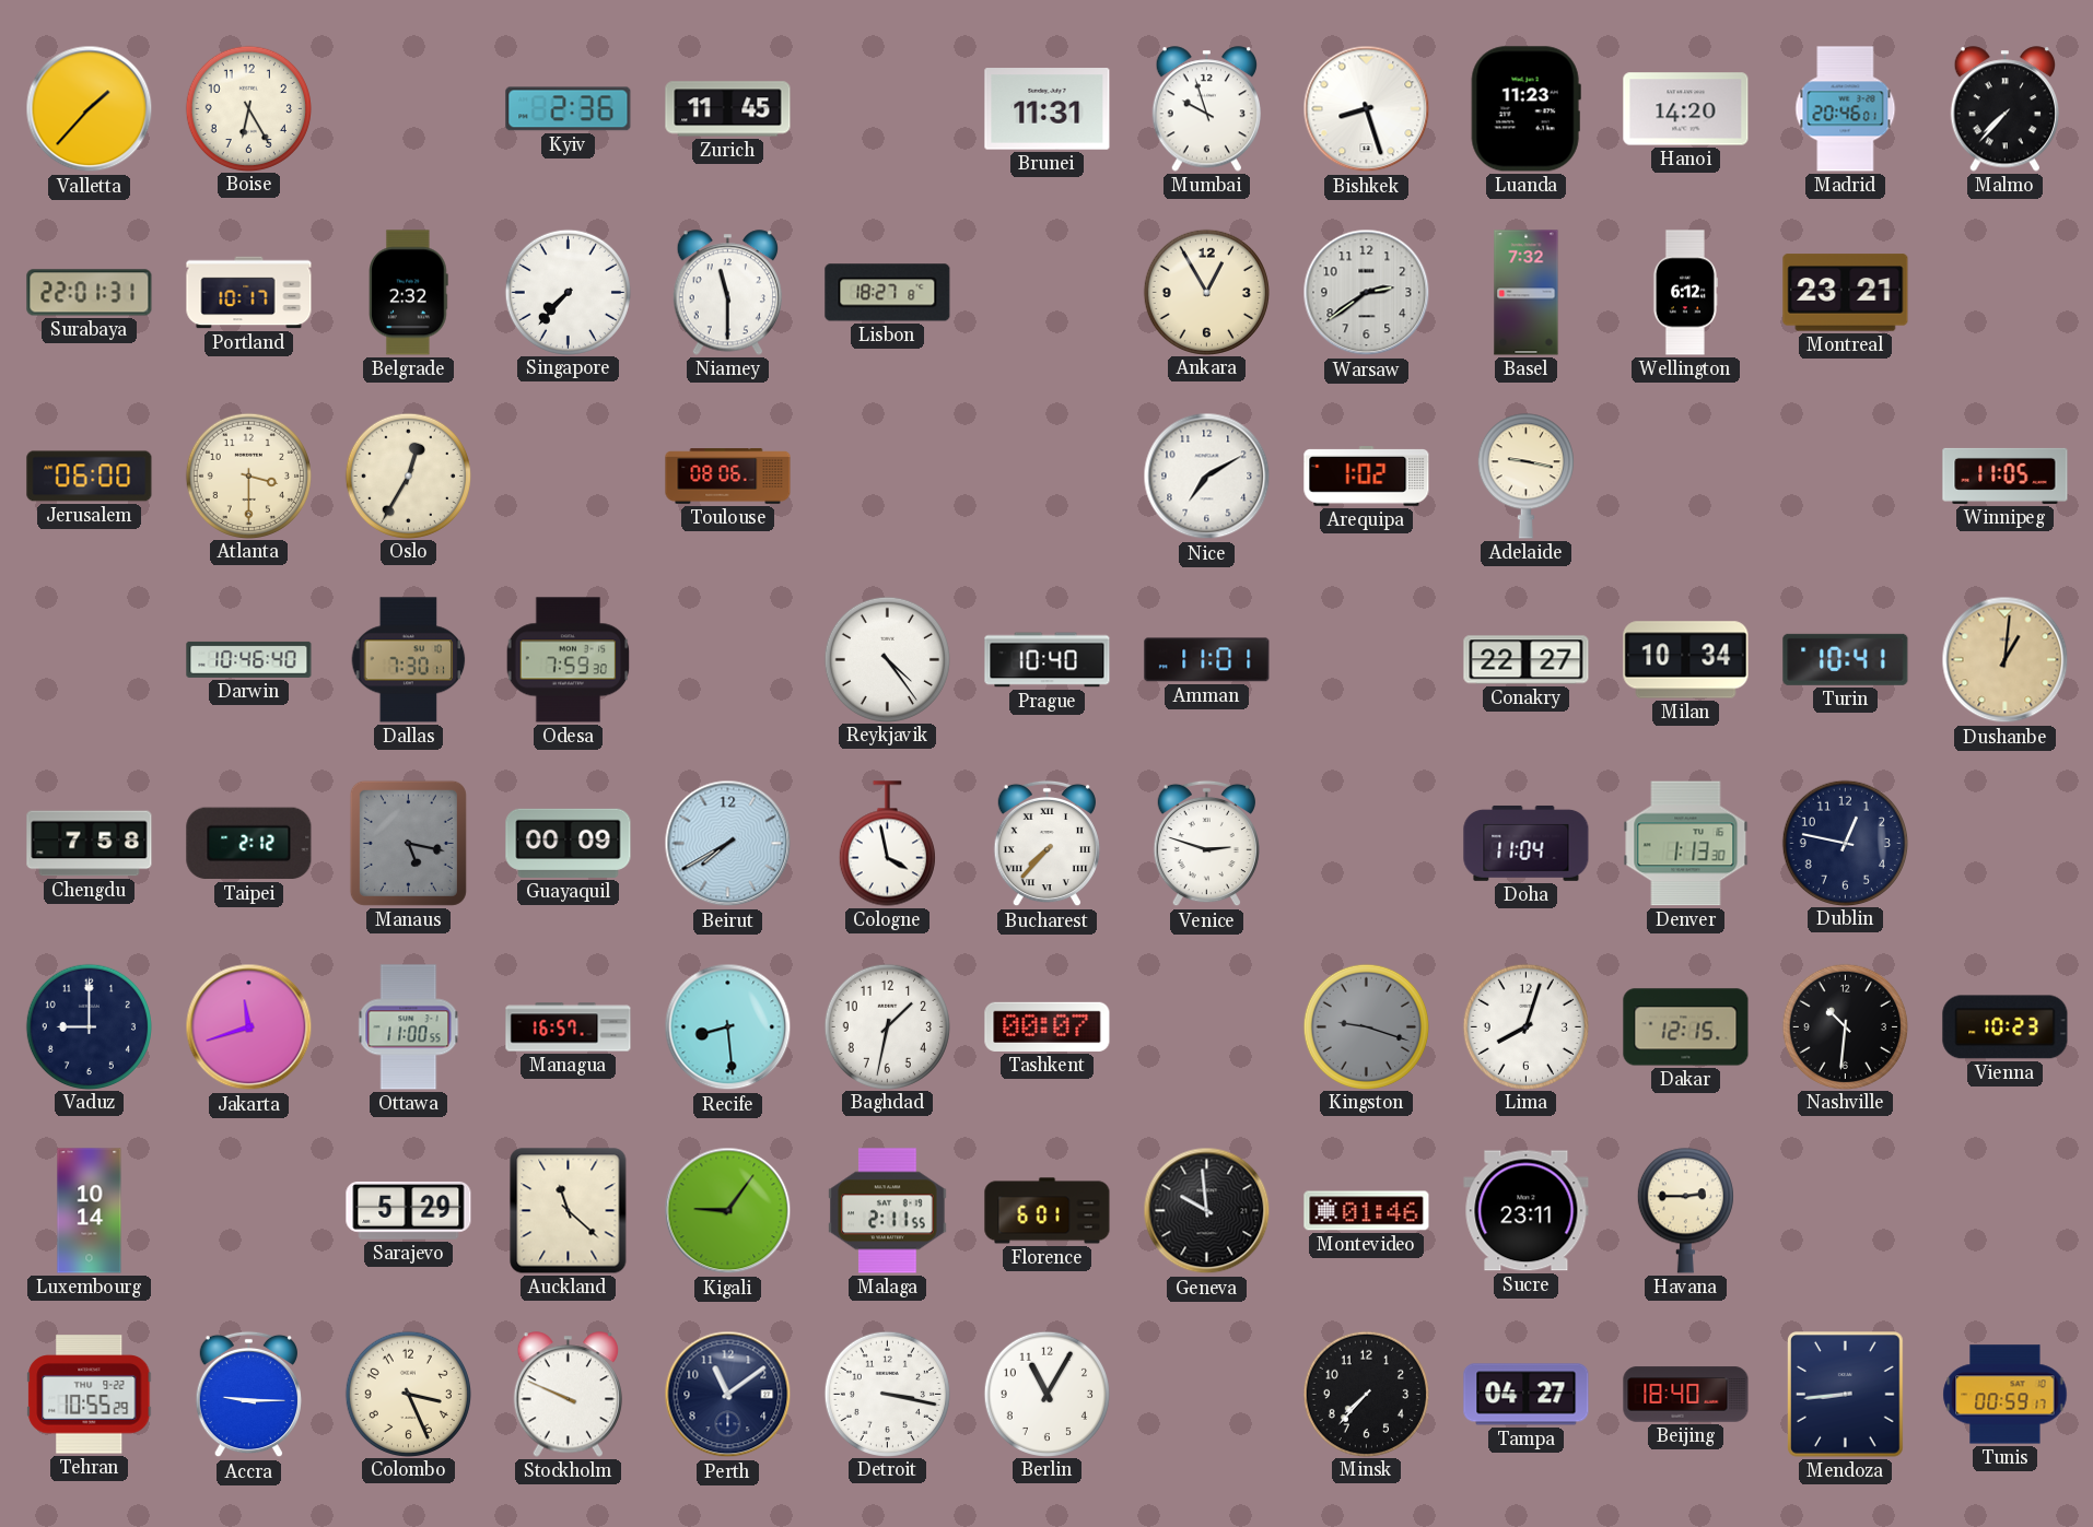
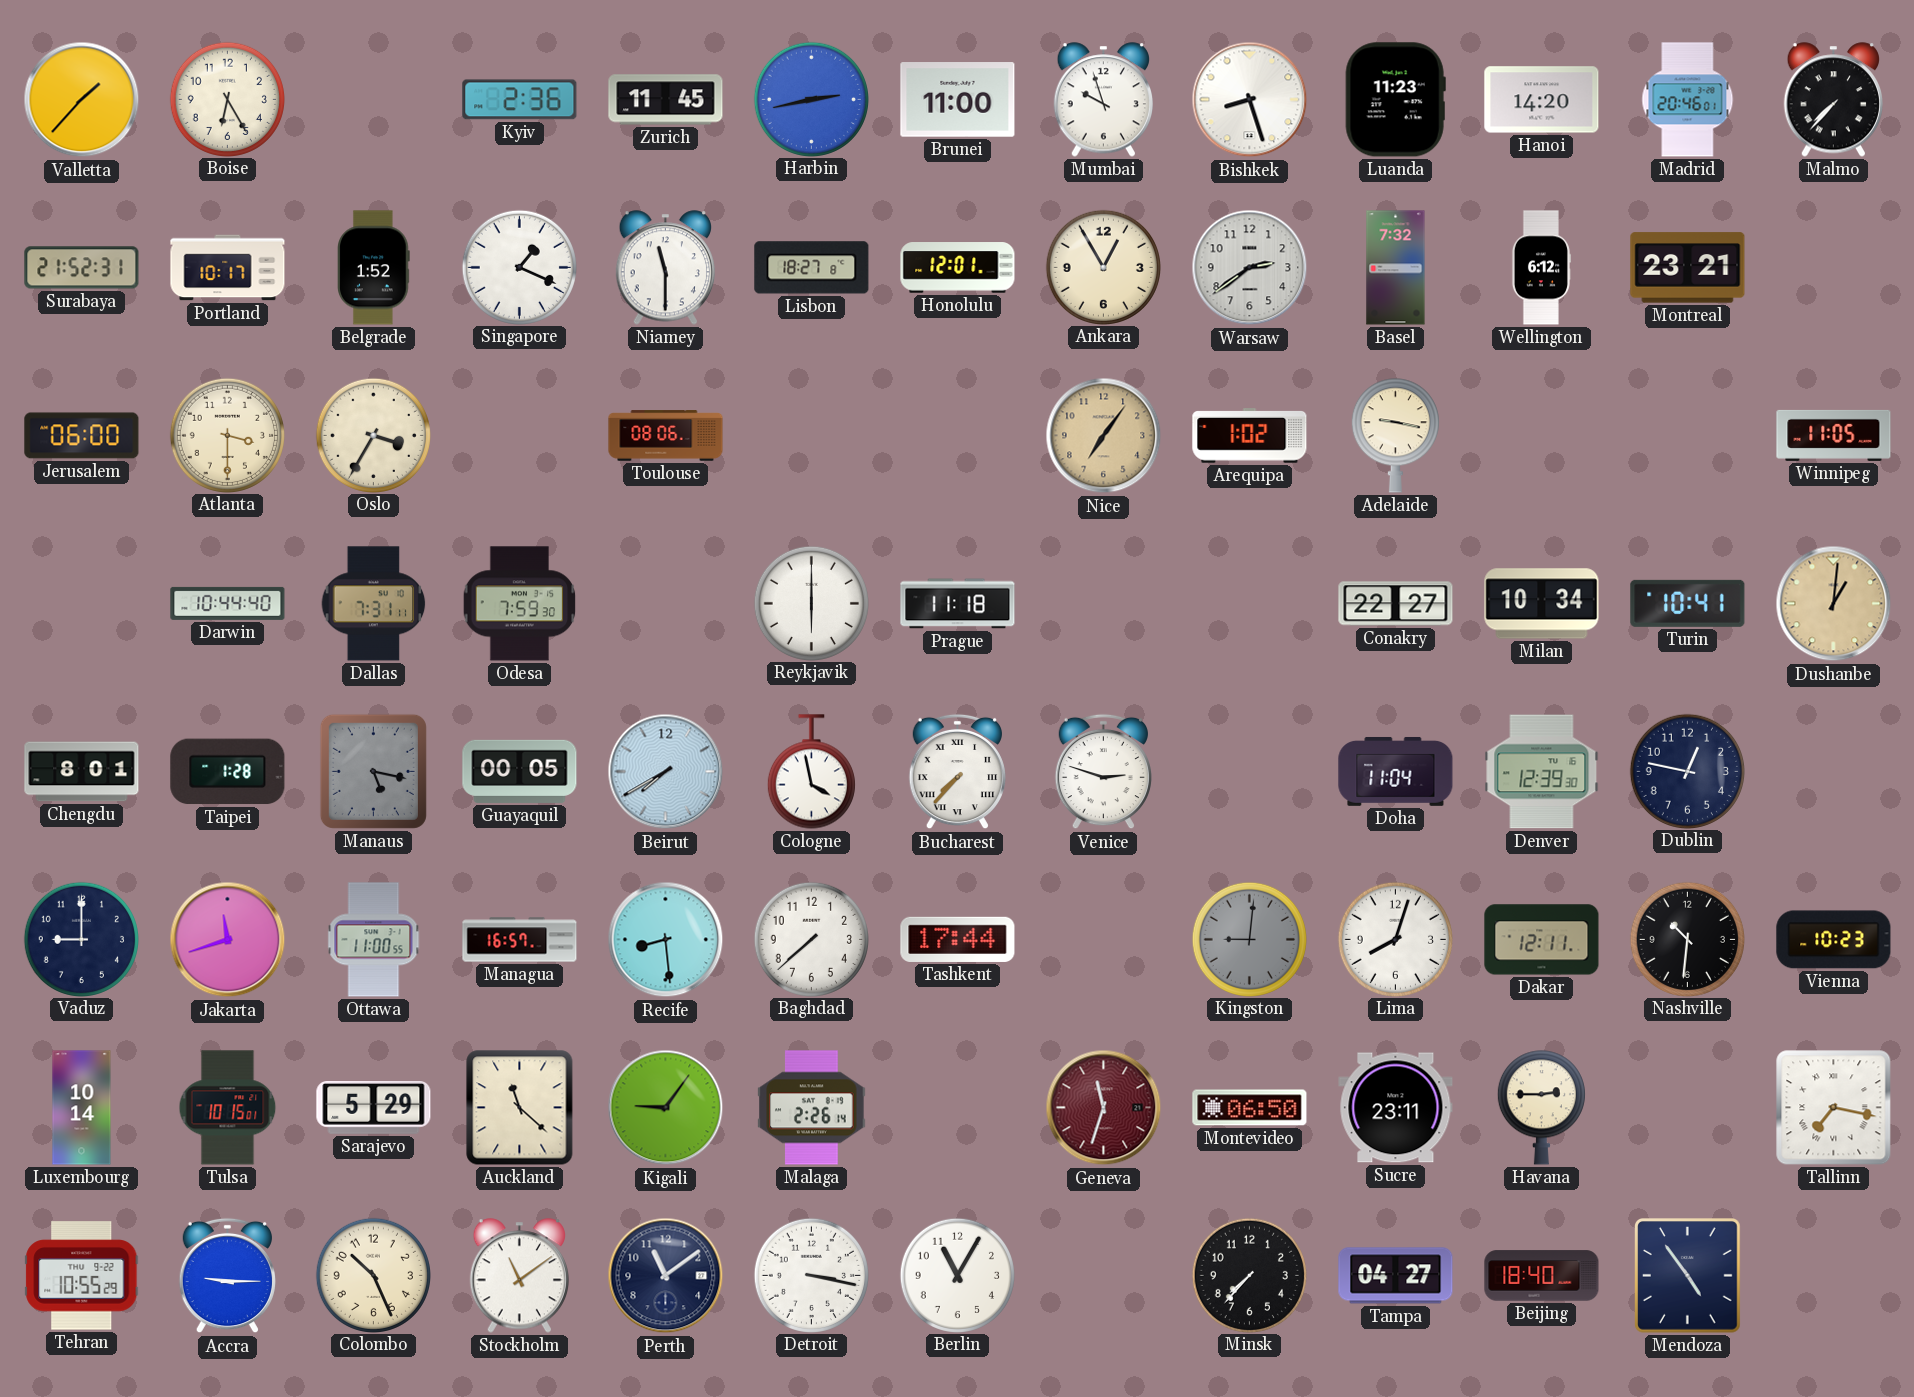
Harbin: none -> 2:43
Brunei: 11:31 -> 11:00
Surabaya: 22:01 -> 21:52
Belgrade: 2:32 -> 1:52
Singapore: 7:37 -> 1:19
Honolulu: none -> 12:01
Oslo: 12:35 -> 3:35
Nice: 7:10 -> 7:06
Nice dial: white -> champagne
Darwin: 10:46 -> 10:44
Dallas: 7:30 -> 7:31
Reykjavik: 4:24 -> 6:00
Prague: 10:40 -> 11:18
Amman: 11:01 -> none
Chengdu: 7:58 -> 8:01
Taipei: 2:12 -> 1:28
Guayaquil: 00:09 -> 00:05
Denver: 1:13 -> 12:39
Baghdad: 1:32 -> 7:38
Tashkent: 00:07 -> 17:44
Kingston: 9:18 -> 9:01
Dakar: 12:15 -> 12:11
Tulsa: none -> 10:15
Malaga: 2:11 -> 2:26
Florence: 6:01 -> none
Geneva: 9:59 -> 11:33
Geneva dial: black -> burgundy
Montevideo: 01:46 -> 06:50
Tallinn: none -> 7:17
Colombo: 3:26 -> 10:26
Stockholm: 9:49 -> 11:09
Mendoza: 8:44 -> 4:54
Tunis: 00:59 -> none
